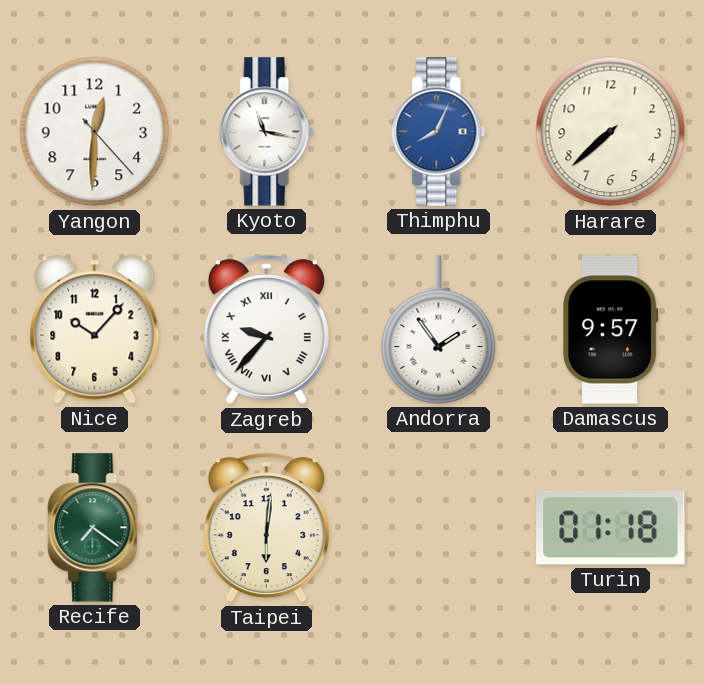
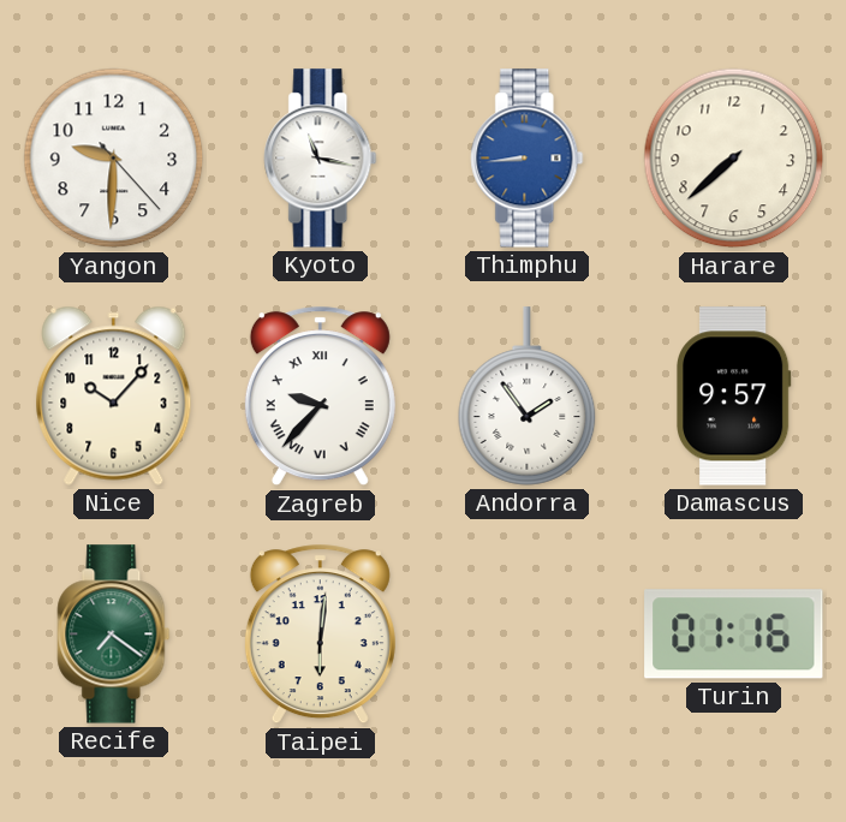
Yangon: 12:30 -> 9:30
Thimphu: 8:04 -> 8:44
Turin: 01:18 -> 01:16
